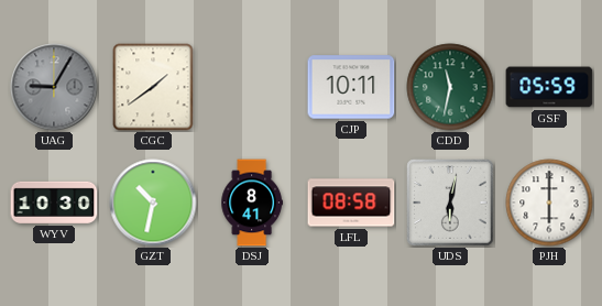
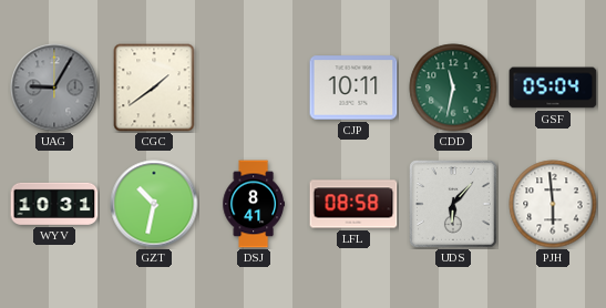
GSF: 05:59 -> 05:04
WYV: 10:30 -> 10:31
UDS: 6:02 -> 6:07
PJH: 6:00 -> 5:59
